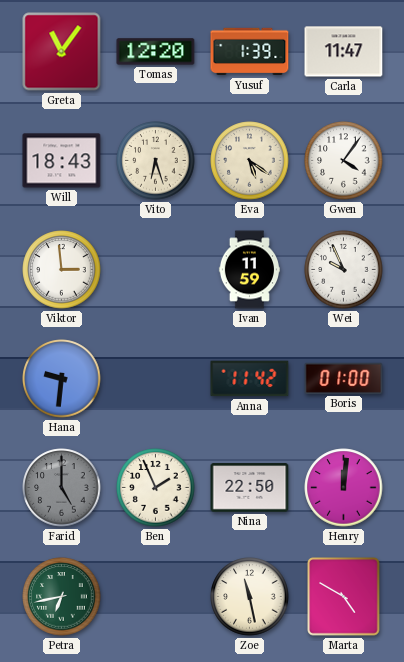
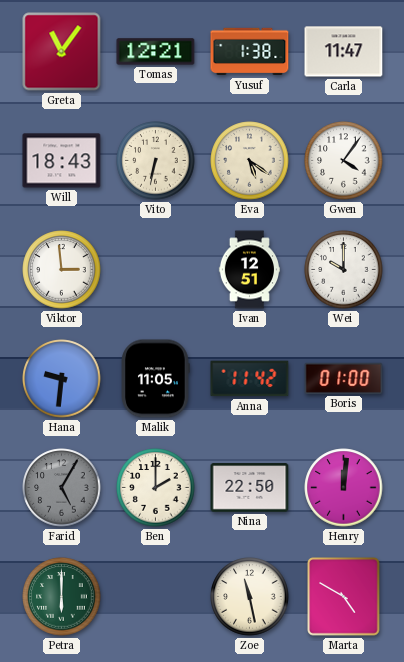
Tomas: 12:20 -> 12:21
Yusuf: 1:39 -> 1:38
Vito: 6:27 -> 6:32
Ivan: 11:59 -> 12:51
Wei: 9:56 -> 10:00
Malik: none -> 11:05
Farid: 5:00 -> 5:05
Ben: 1:56 -> 2:00
Petra: 6:43 -> 6:00
